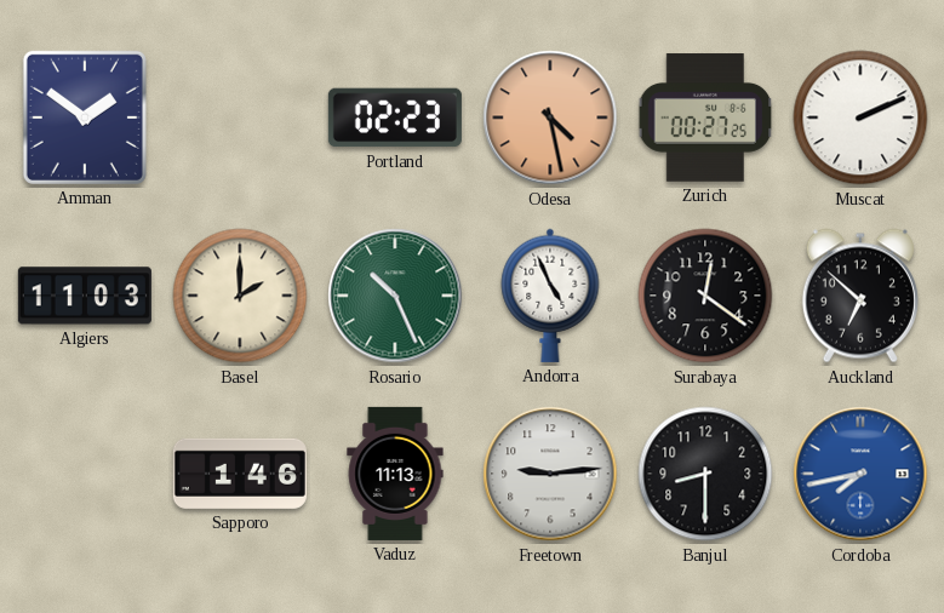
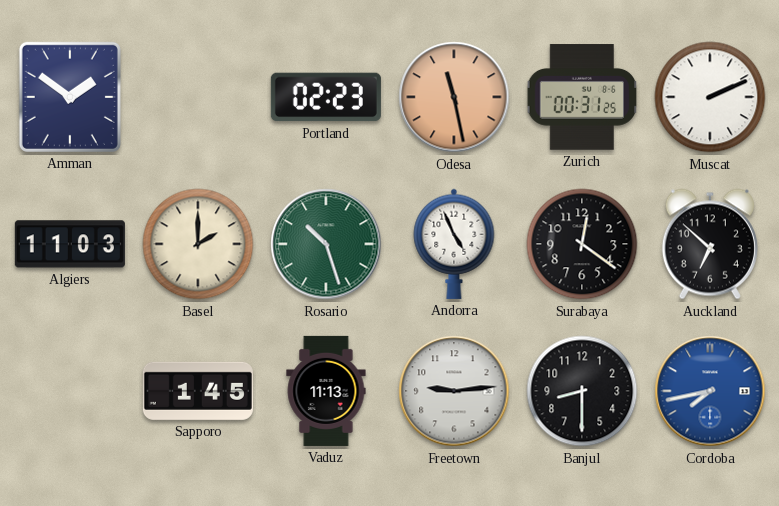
Odesa: 4:28 -> 11:28
Zurich: 00:27 -> 00:31
Rosario: 10:26 -> 10:27
Sapporo: 1:46 -> 1:45
